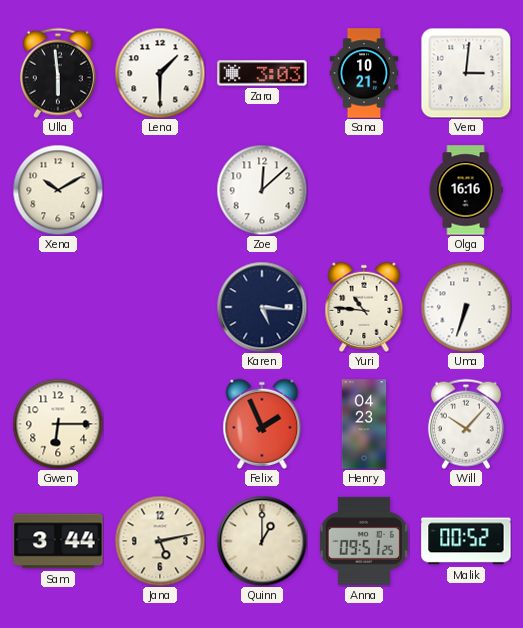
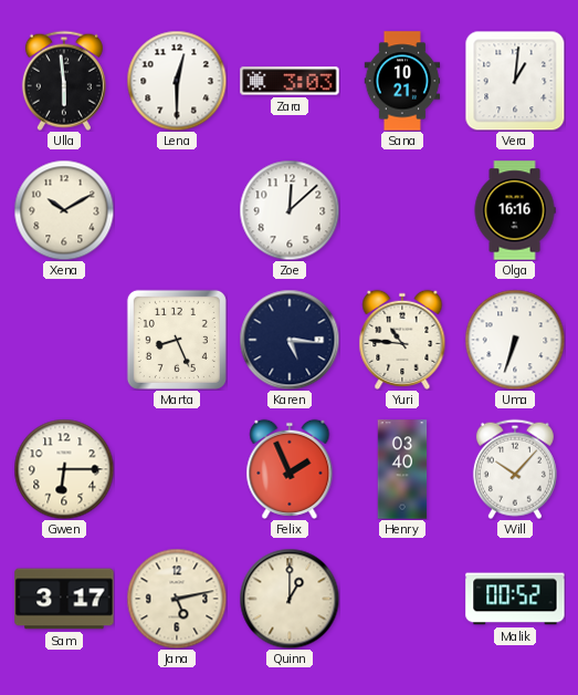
Lena: 1:30 -> 12:30
Vera: 3:01 -> 1:01
Marta: none -> 8:26
Henry: 04:23 -> 03:40
Sam: 3:44 -> 3:17
Anna: 09:51 -> none
